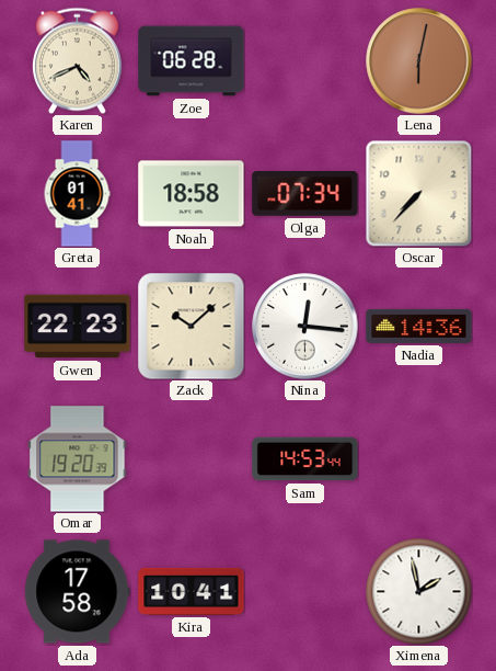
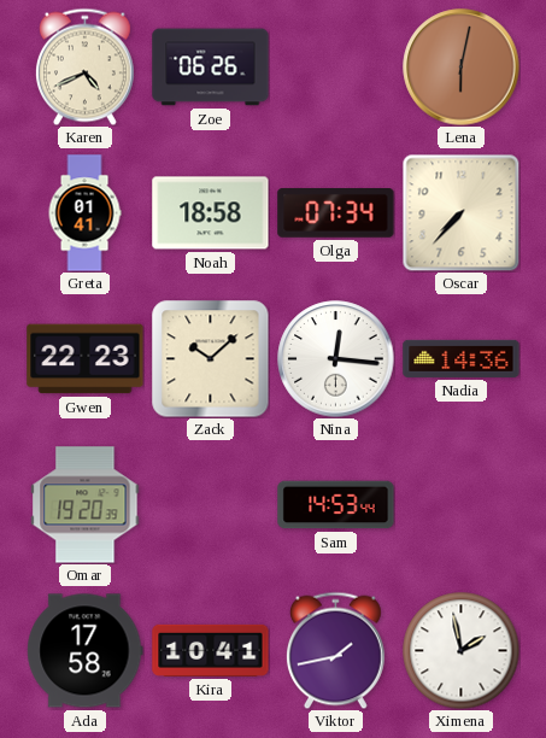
Zoe: 06:28 -> 06:26
Viktor: none -> 1:43
